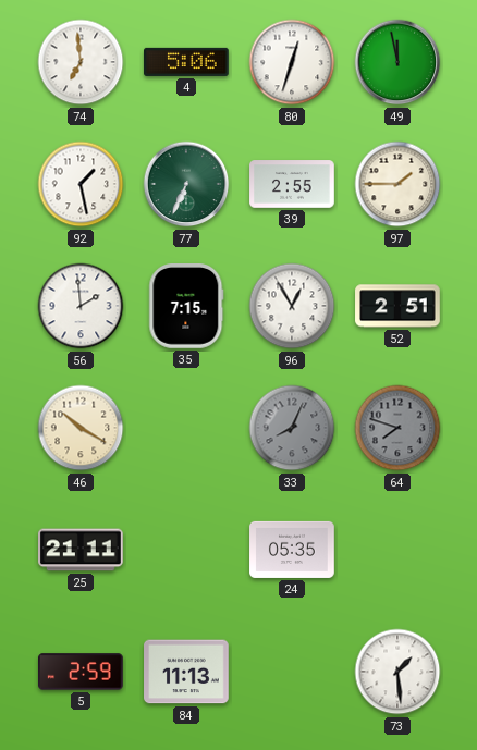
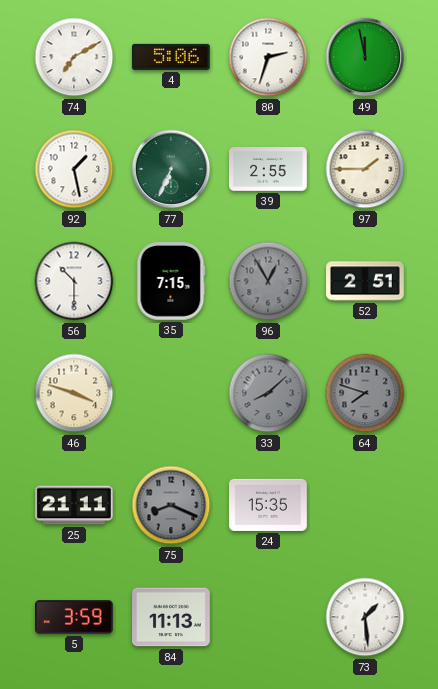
74: 6:59 -> 7:10
80: 12:33 -> 2:33
56: 1:59 -> 10:30
96 dial: white -> grey
46: 10:20 -> 3:48
33: 8:04 -> 8:08
75: none -> 8:19
24: 05:35 -> 15:35
5: 2:59 -> 3:59
